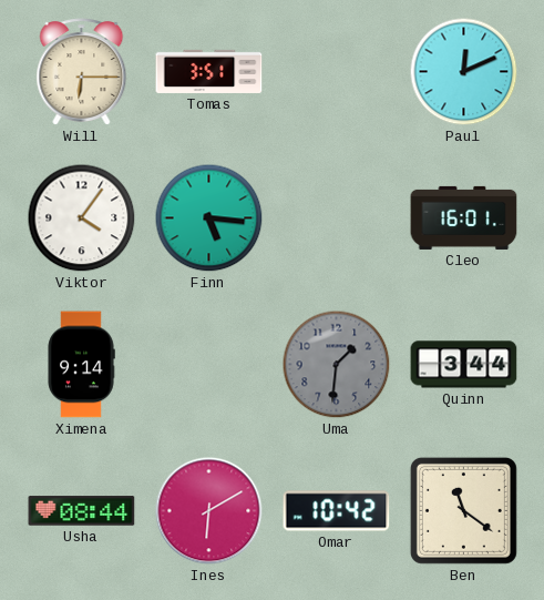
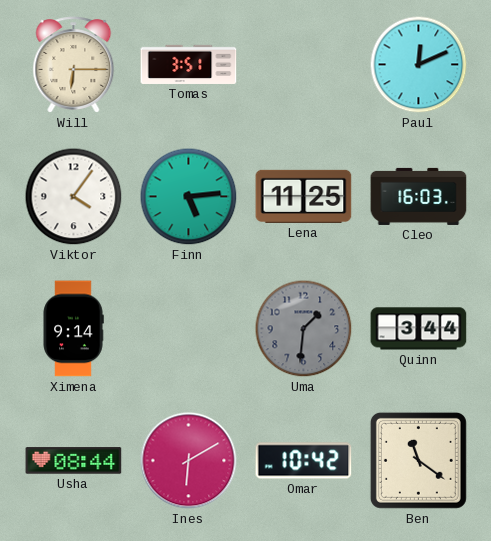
Finn: 5:16 -> 5:14
Lena: none -> 11:25
Cleo: 16:01 -> 16:03
